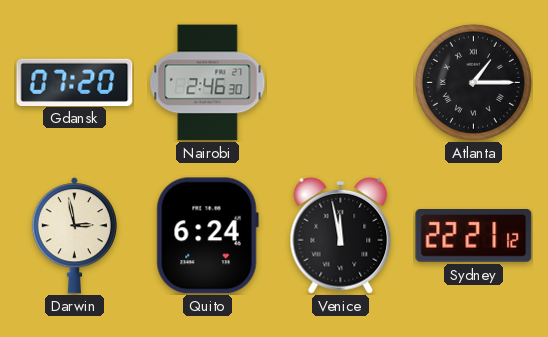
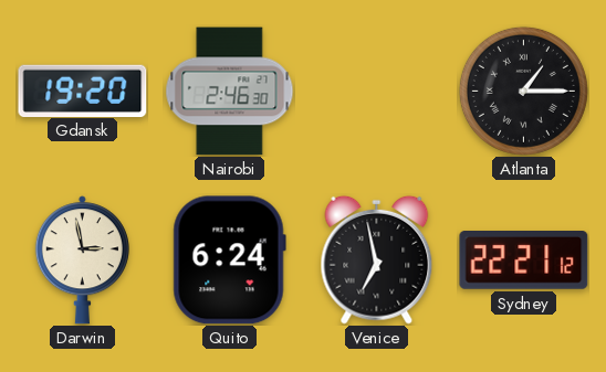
Gdansk: 07:20 -> 19:20
Venice: 11:58 -> 6:58
